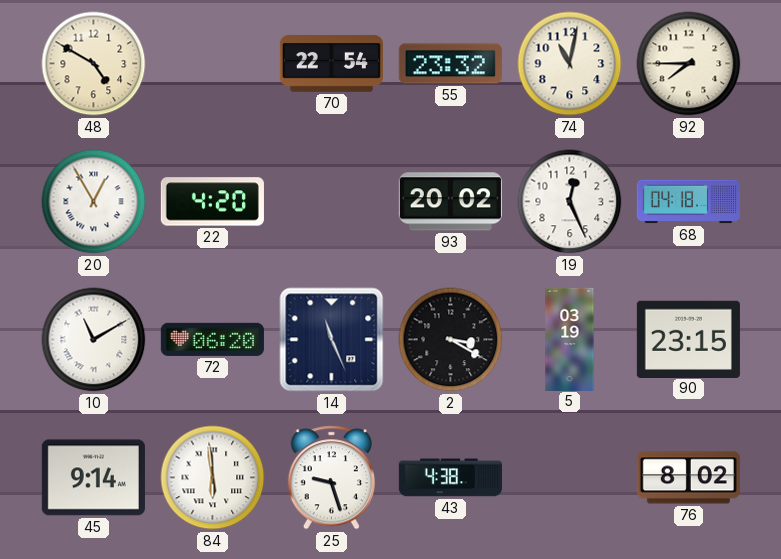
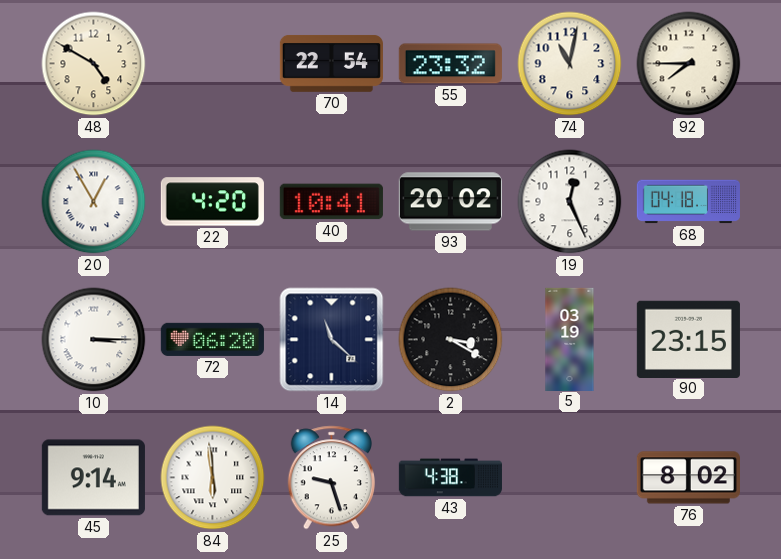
40: none -> 10:41
10: 11:10 -> 3:15
14: 11:26 -> 11:22
